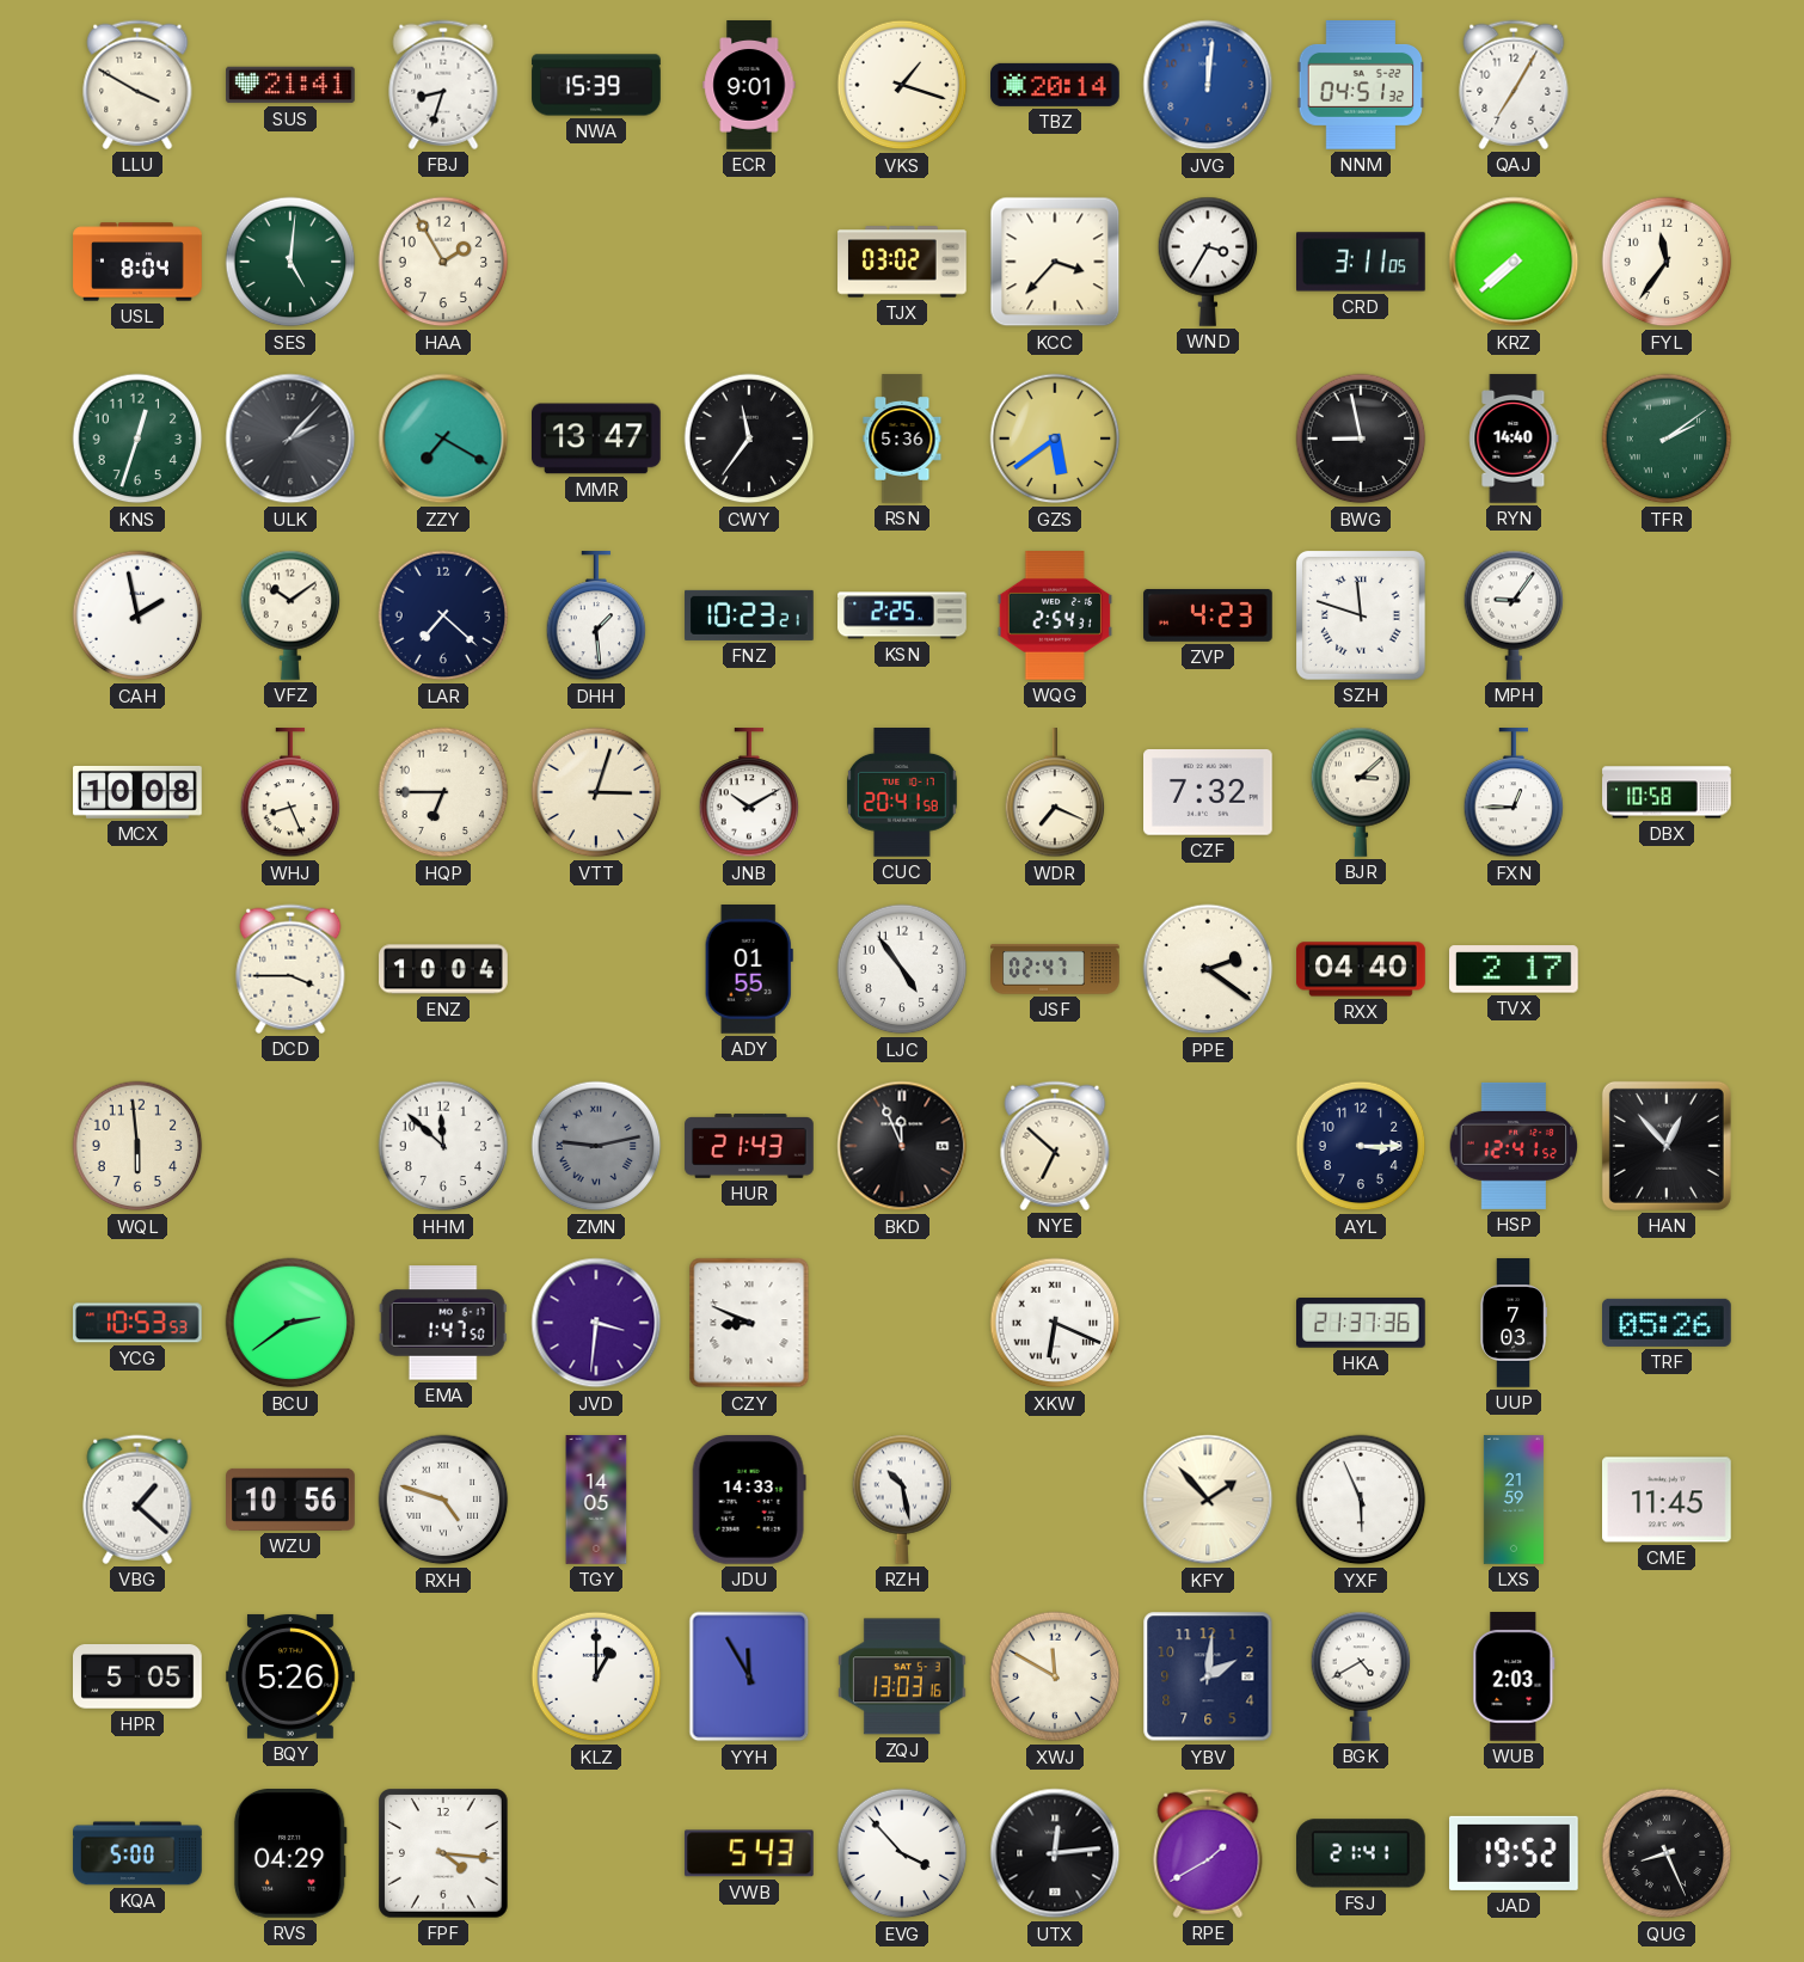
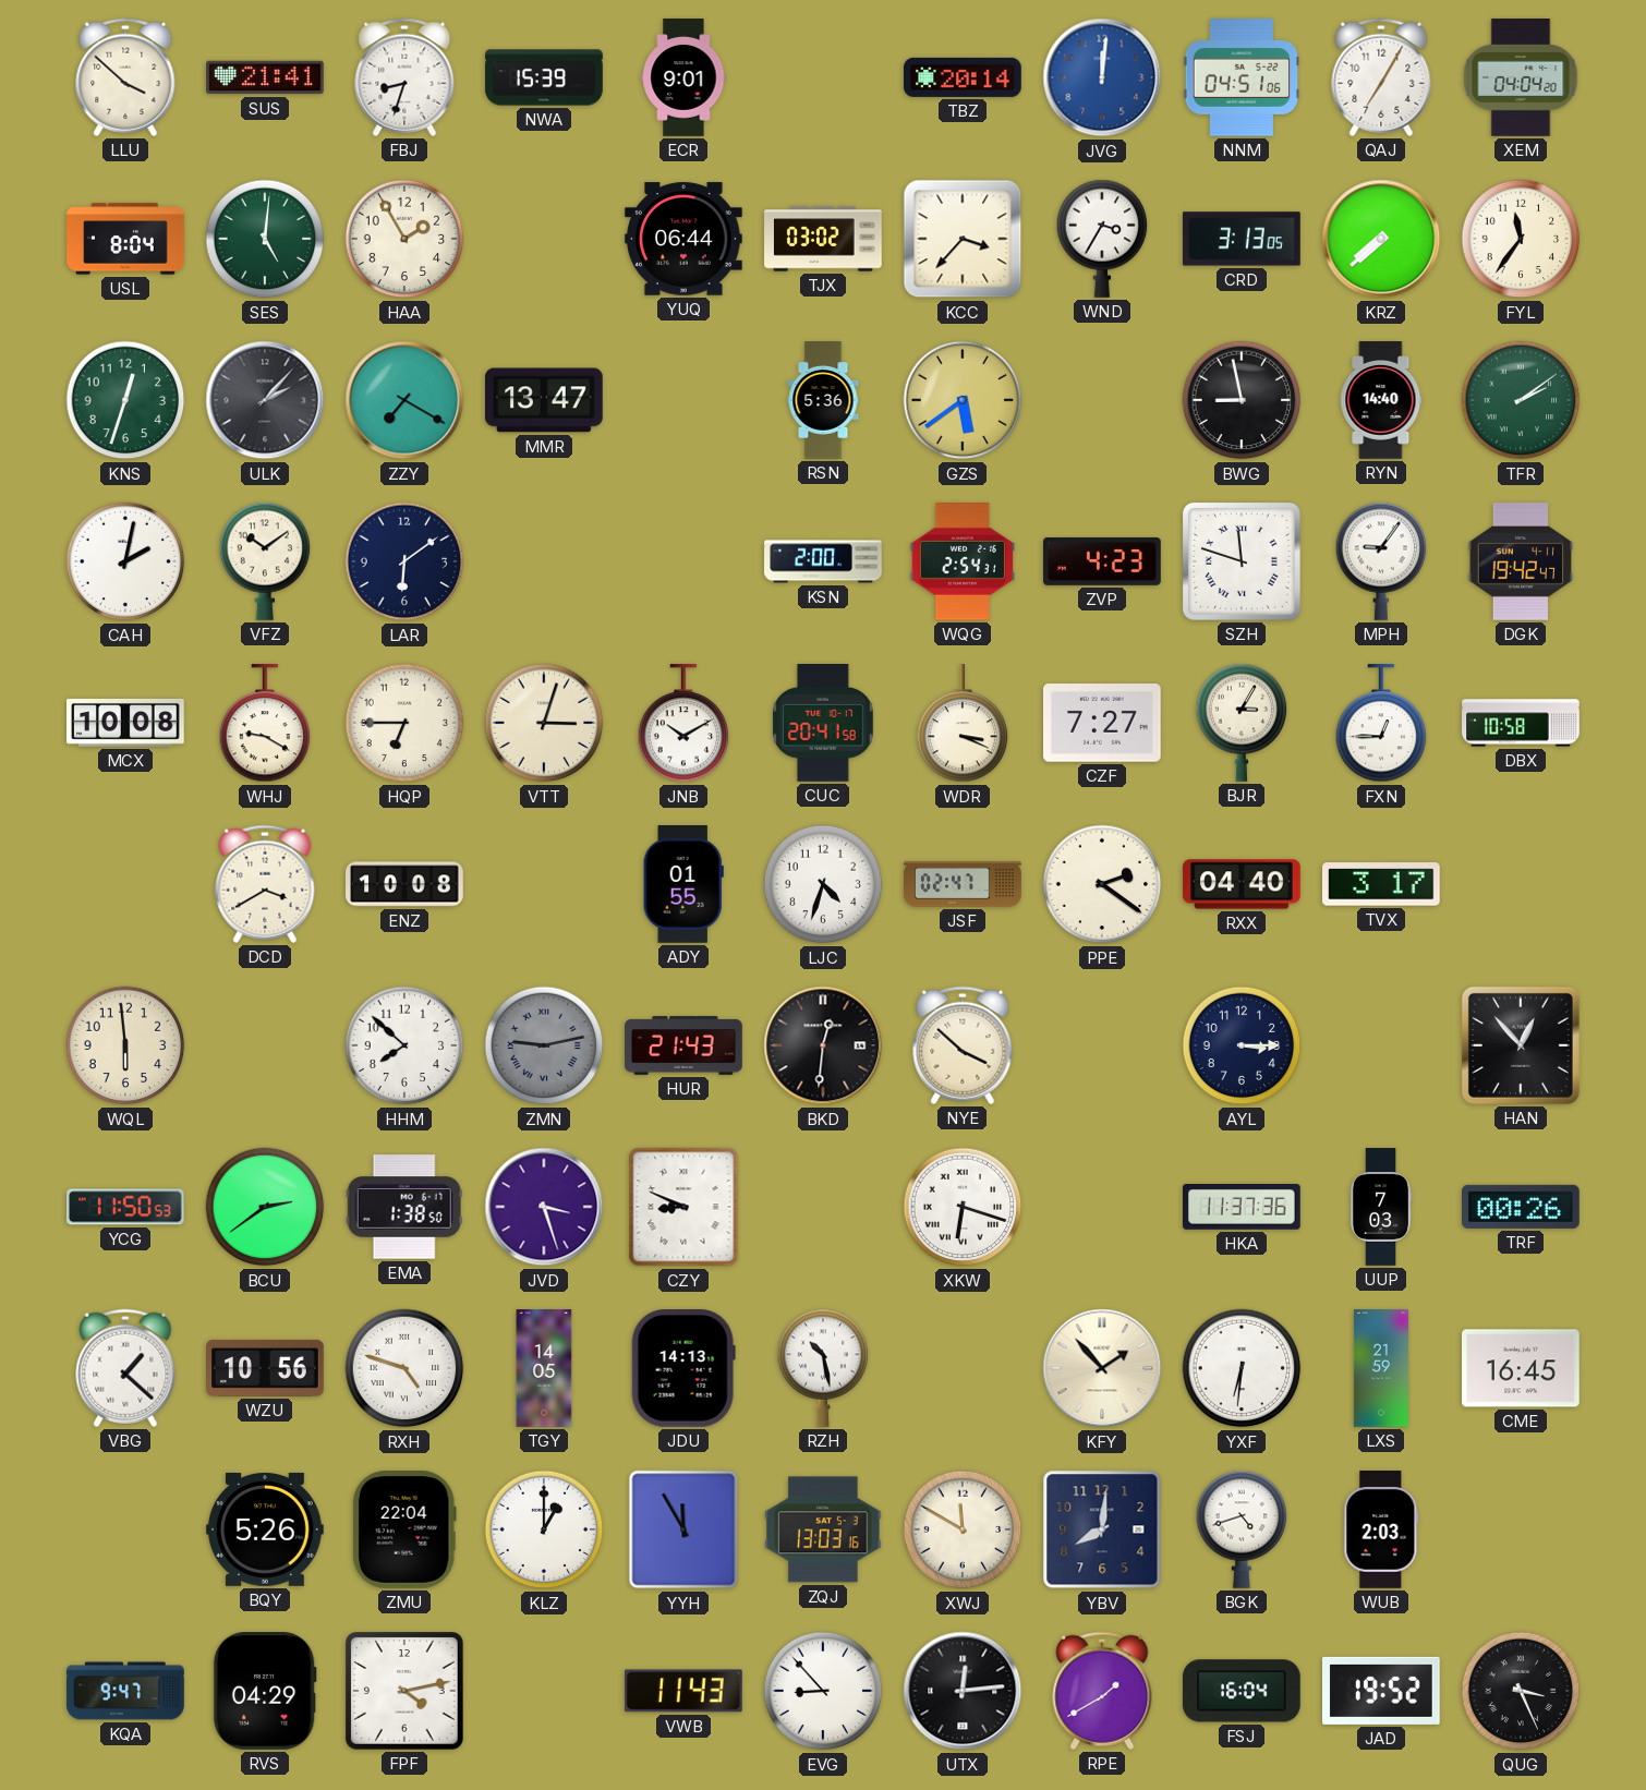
LLU: 3:50 -> 3:52
VKS: 1:18 -> none
NNM: 04:51:32 -> 04:51:06
XEM: none -> 04:04
YUQ: none -> 06:44
CRD: 3:11 -> 3:13
CWY: 11:36 -> none
CAH: 1:58 -> 2:02
LAR: 7:22 -> 6:09
DHH: 1:29 -> none
FNZ: 10:23 -> none
KSN: 2:25 -> 2:00
DGK: none -> 19:42
WHJ: 8:26 -> 9:20
WDR: 7:19 -> 3:19
CZF: 7:32 -> 7:27
BJR: 3:08 -> 3:05
DCD: 3:45 -> 3:40
ENZ: 10:04 -> 10:08
LJC: 4:54 -> 4:33
TVX: 2:17 -> 3:17
HHM: 11:52 -> 7:52
BKD: 11:56 -> 12:31
NYE: 6:52 -> 3:52
HSP: 12:41 -> none
YCG: 10:53 -> 11:50
EMA: 1:47 -> 1:38
JVD: 3:31 -> 3:27
XKW: 6:19 -> 6:18
HKA: 21:37 -> 11:37
TRF: 05:26 -> 00:26
JDU: 14:33 -> 14:13
YXF: 5:56 -> 6:31
CME: 11:45 -> 16:45
HPR: 5:05 -> none
ZMU: none -> 22:04
YBV: 2:01 -> 8:01
BGK: 4:40 -> 4:42
KQA: 5:00 -> 9:47
FPF: 4:16 -> 4:13
VWB: 5:43 -> 11:43
EVG: 3:53 -> 8:53
FSJ: 21:41 -> 16:04
QUG: 8:26 -> 3:26
